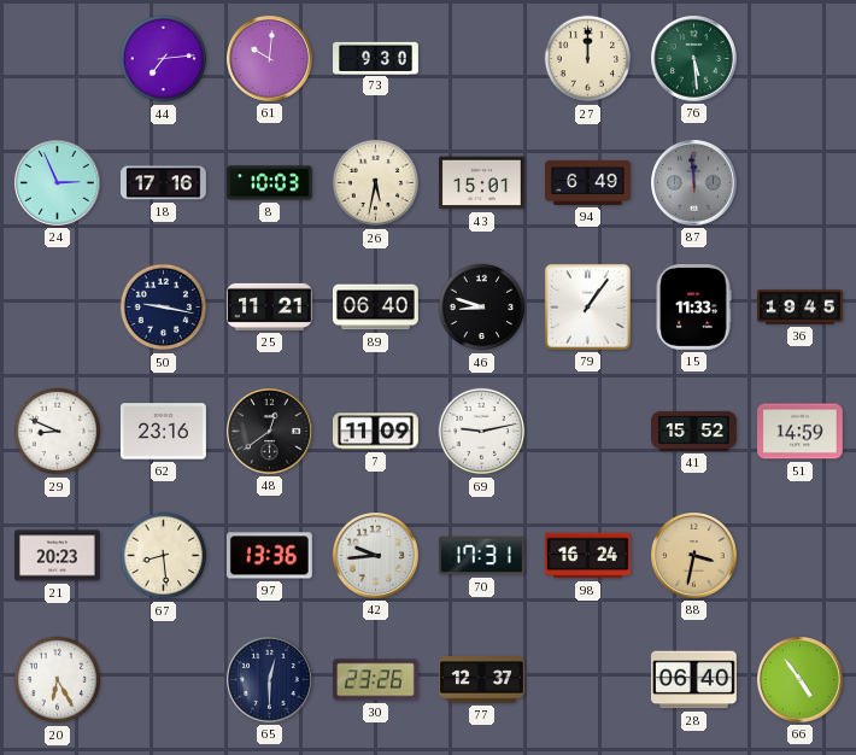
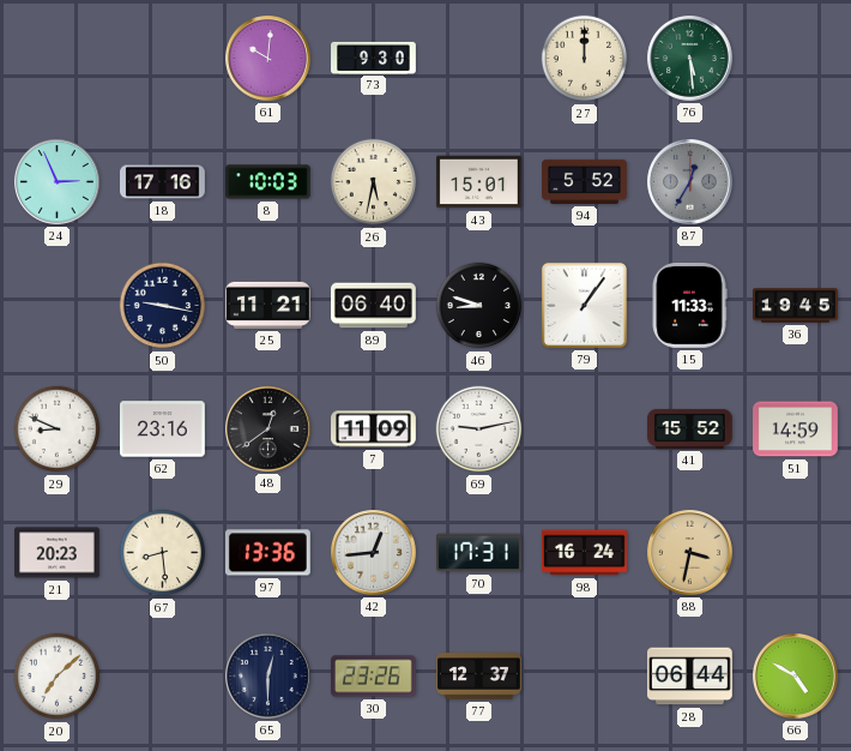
44: 7:14 -> none
94: 6:49 -> 5:52
87: 11:59 -> 12:35
42: 9:44 -> 12:44
20: 6:25 -> 7:08
28: 06:40 -> 06:44
66: 4:54 -> 4:50
